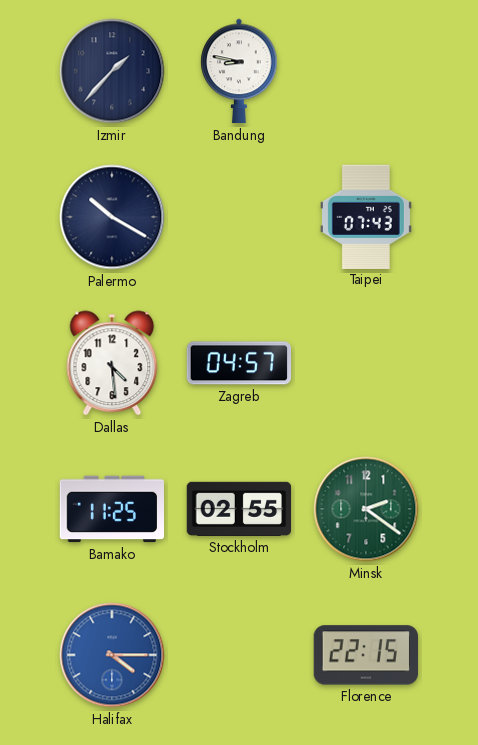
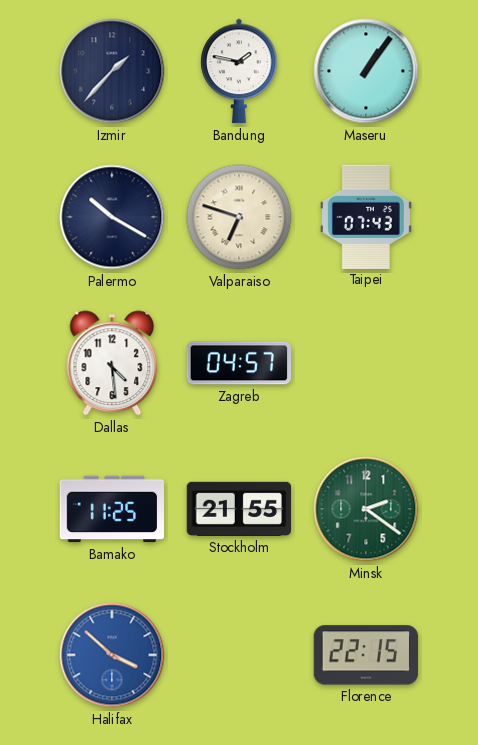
Bandung: 8:47 -> 1:47
Maseru: none -> 1:06
Valparaiso: none -> 6:48
Stockholm: 02:55 -> 21:55
Halifax: 4:15 -> 3:52
